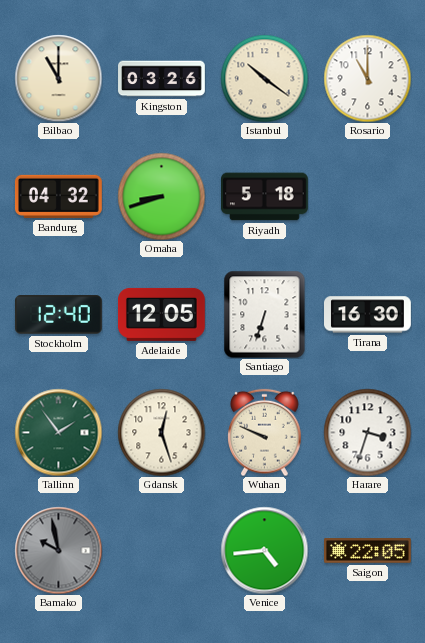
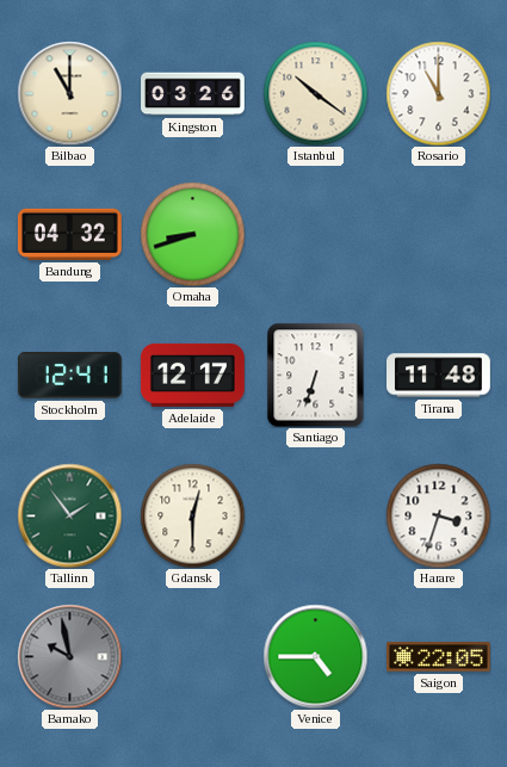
Riyadh: 5:18 -> none
Stockholm: 12:40 -> 12:41
Adelaide: 12:05 -> 12:17
Tirana: 16:30 -> 11:48
Gdansk: 12:27 -> 12:30
Wuhan: 9:49 -> none
Venice: 4:44 -> 4:45
